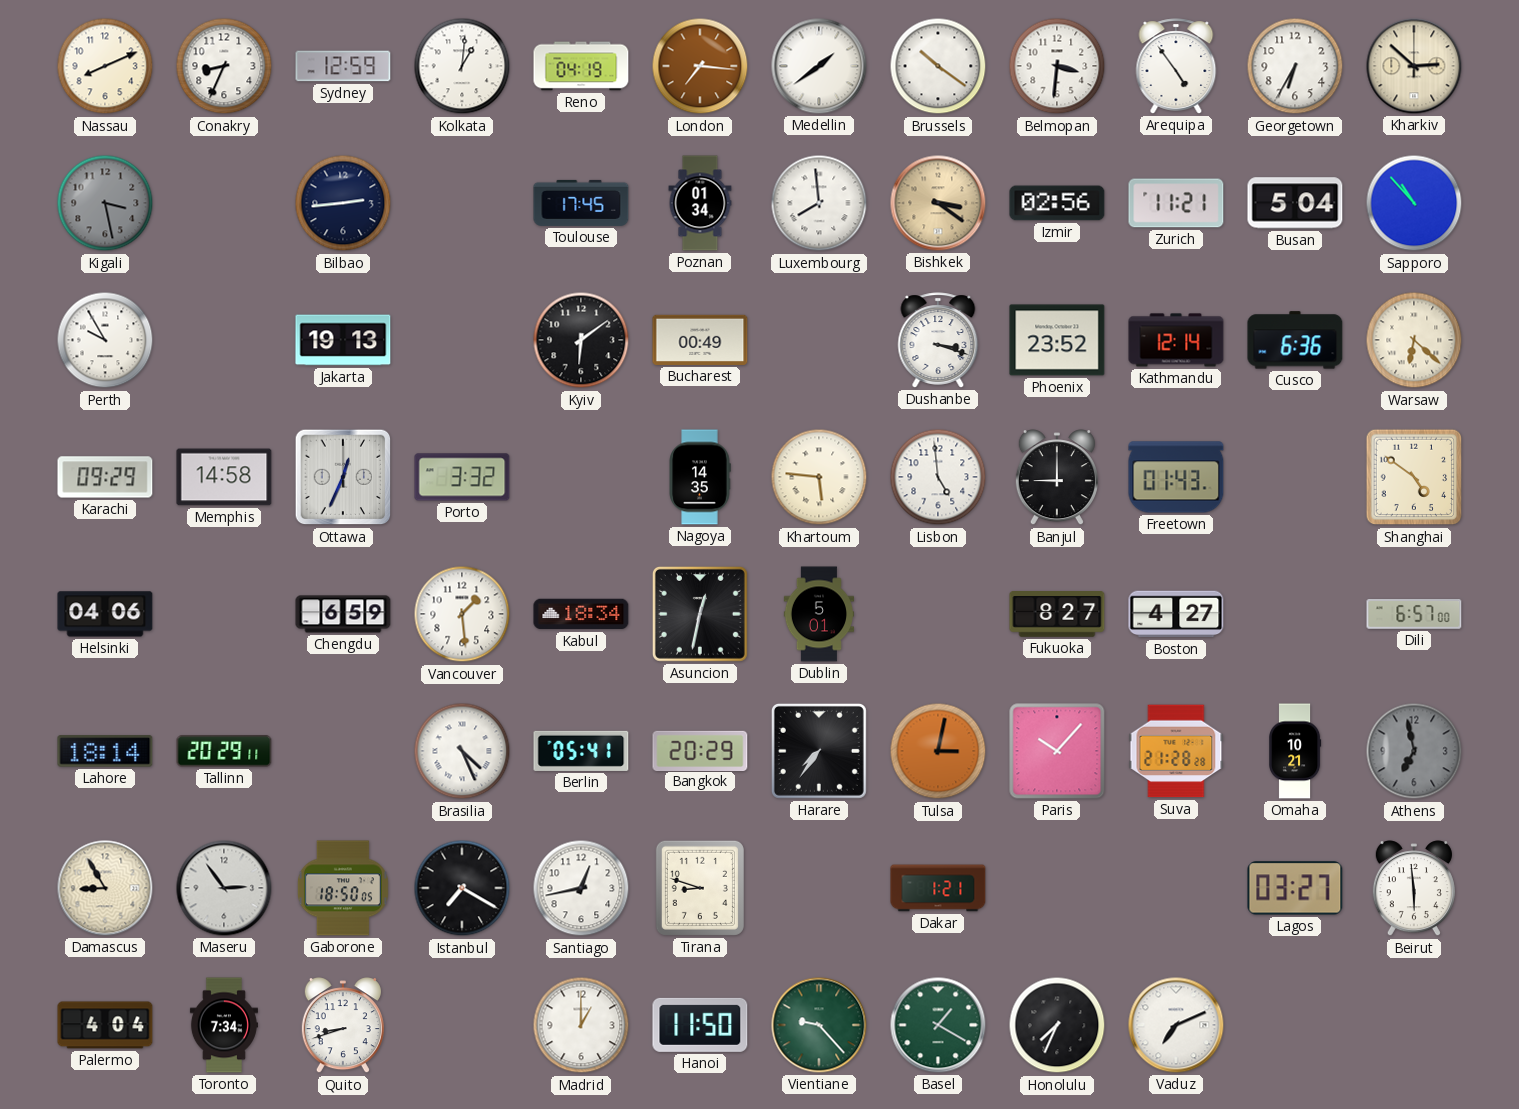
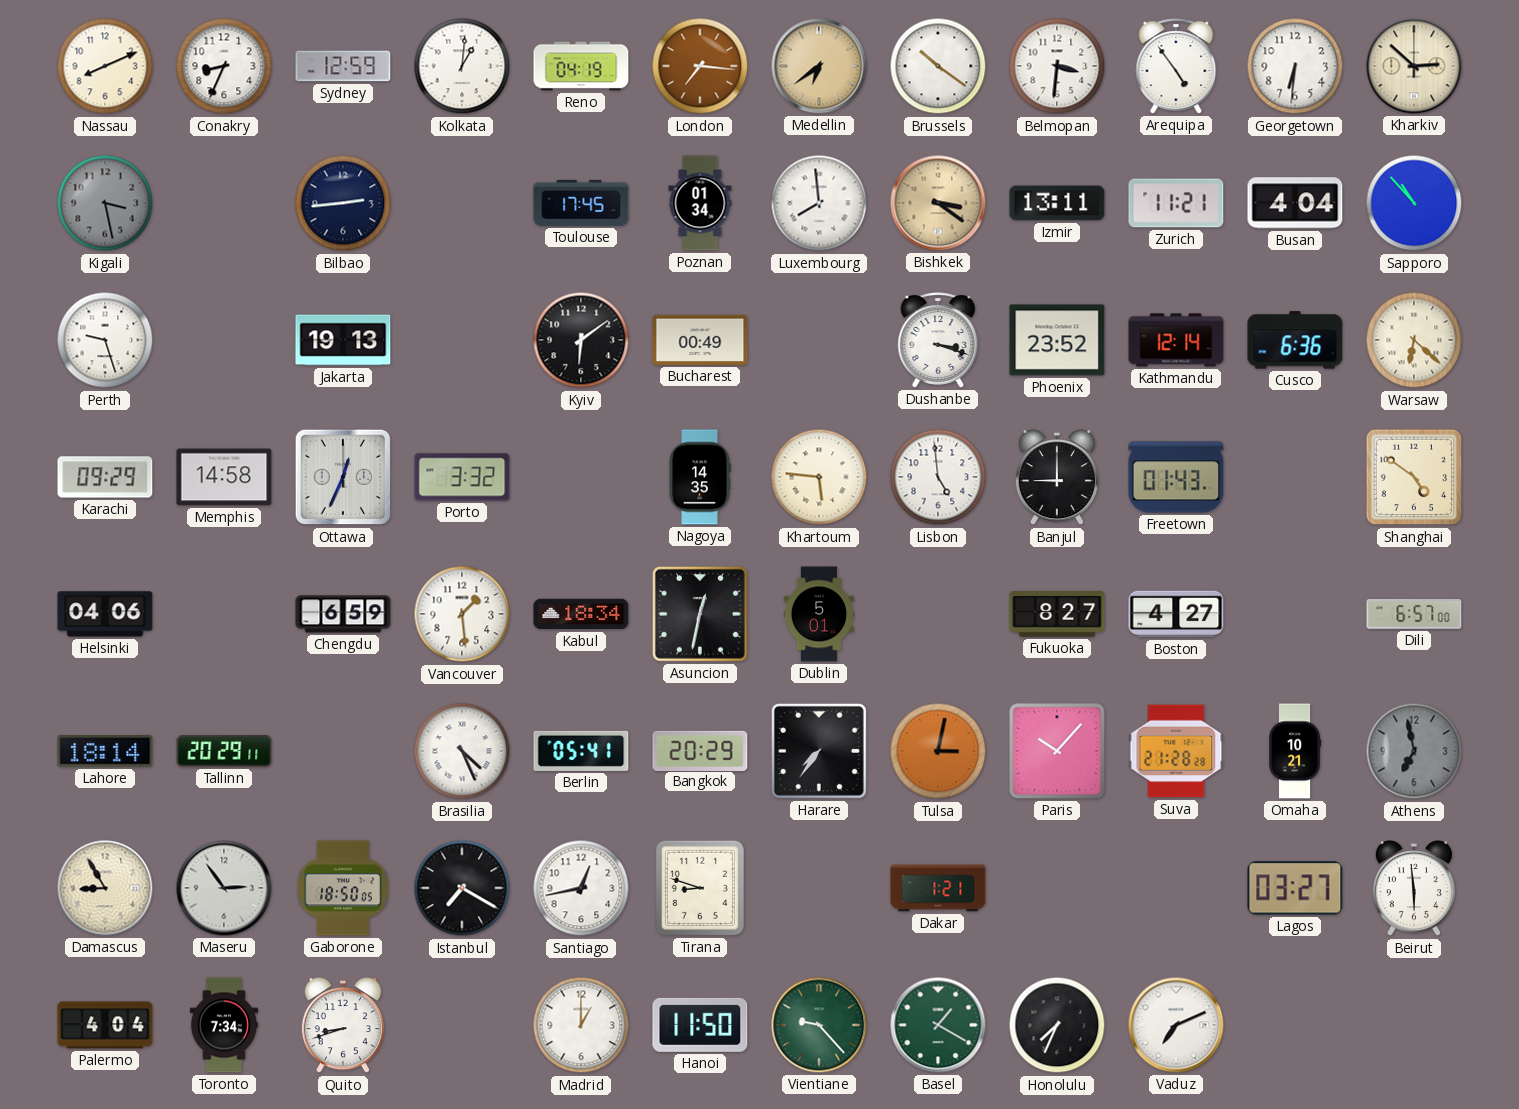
Medellin: 1:39 -> 6:39
Medellin dial: white -> champagne
Georgetown: 6:35 -> 6:31
Izmir: 02:56 -> 13:11
Busan: 5:04 -> 4:04
Perth: 9:55 -> 9:27
